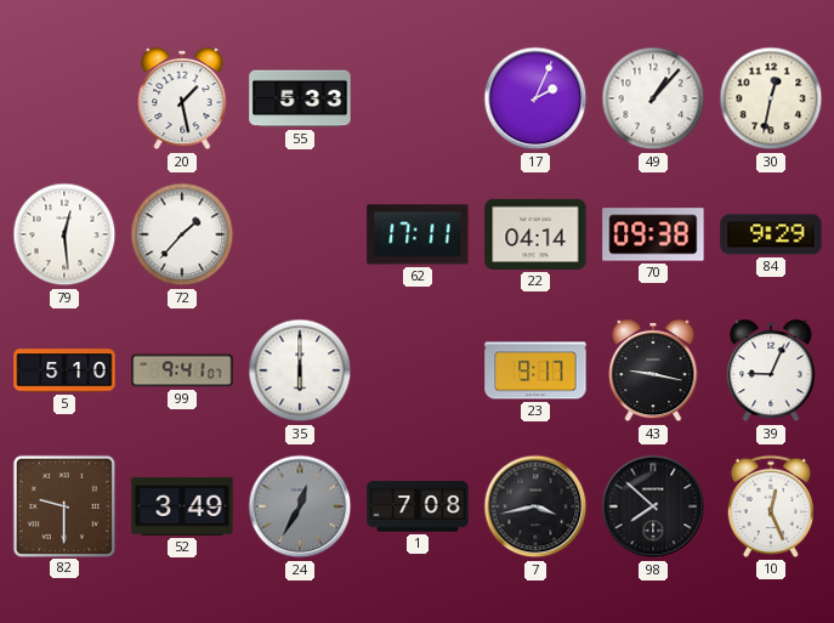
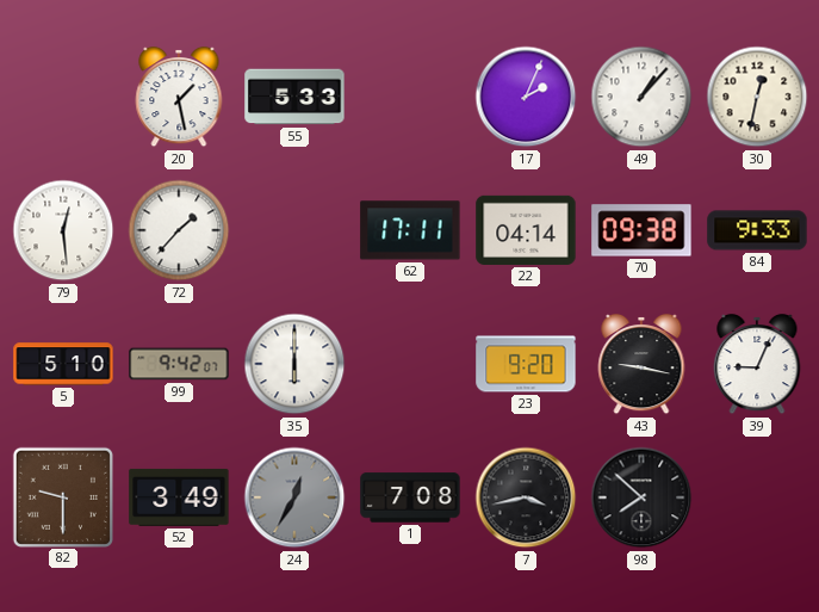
84: 9:29 -> 9:33
99: 9:41 -> 9:42
23: 9:17 -> 9:20
10: 12:26 -> none
